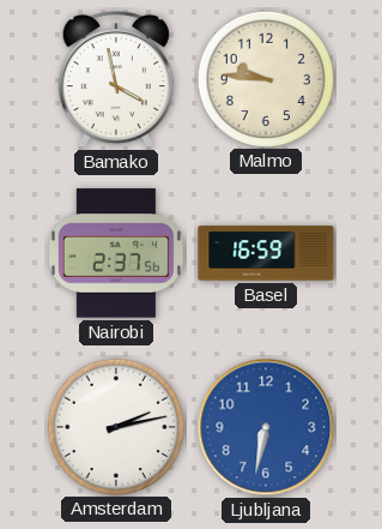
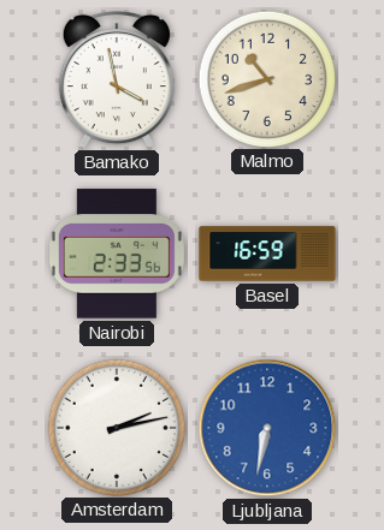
Malmo: 9:46 -> 10:42
Nairobi: 2:37 -> 2:33
